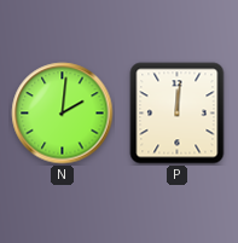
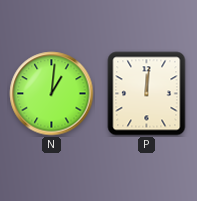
N: 2:01 -> 1:01
